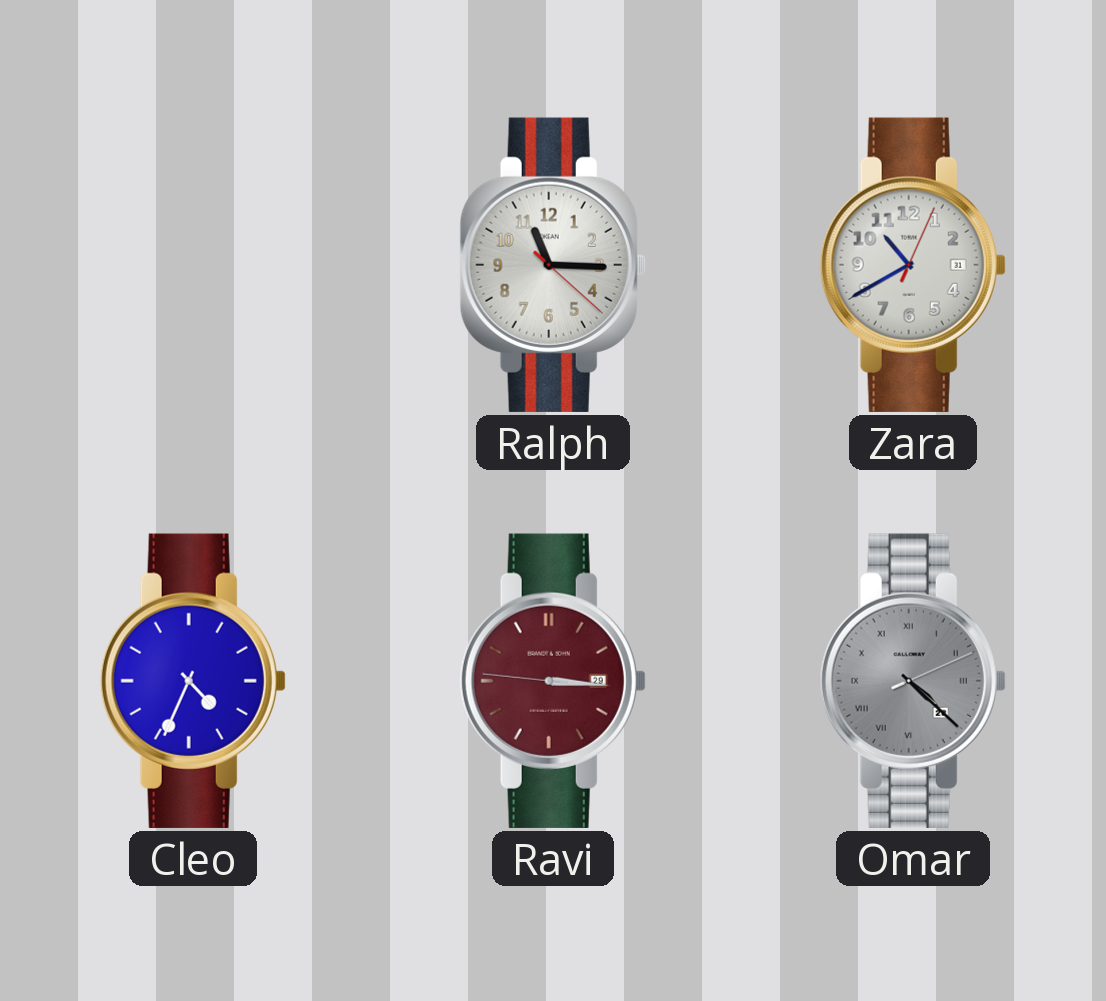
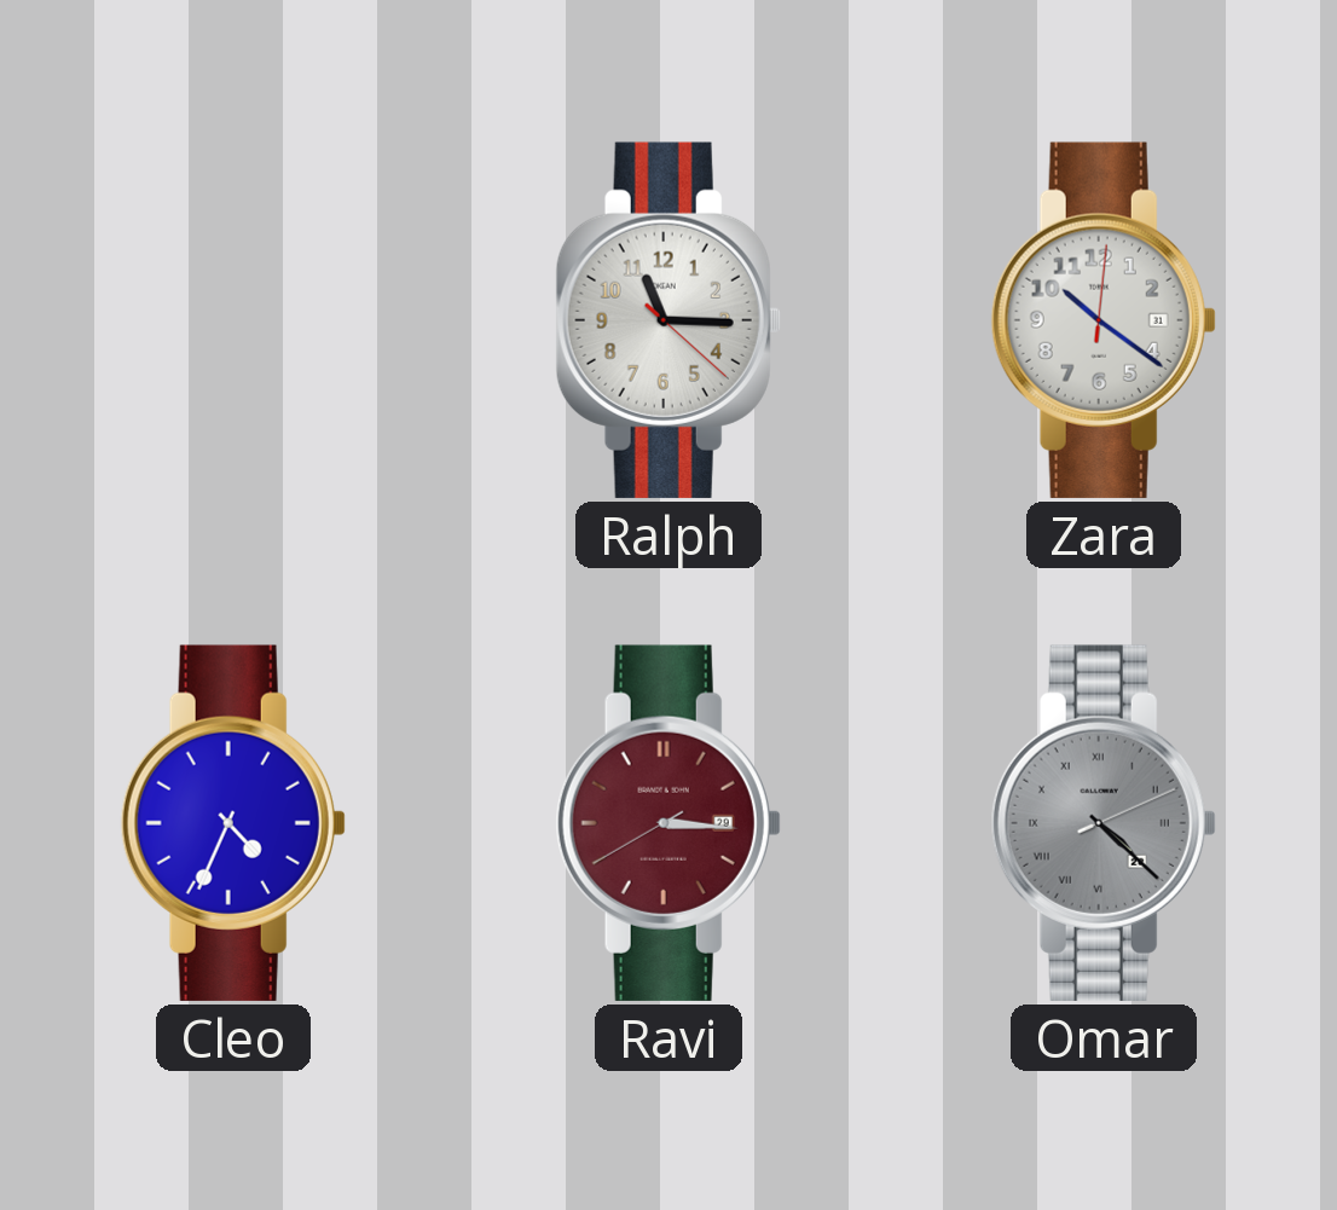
Zara: 10:40 -> 10:21
Ravi: 3:15:46 -> 3:15:40
